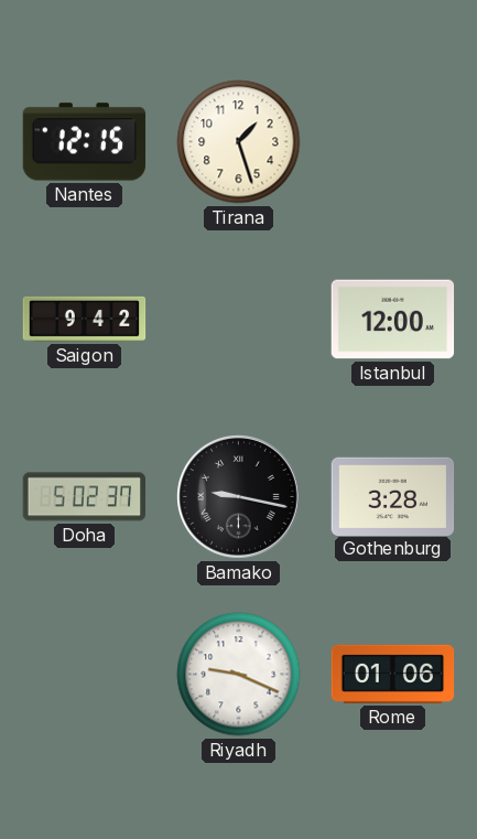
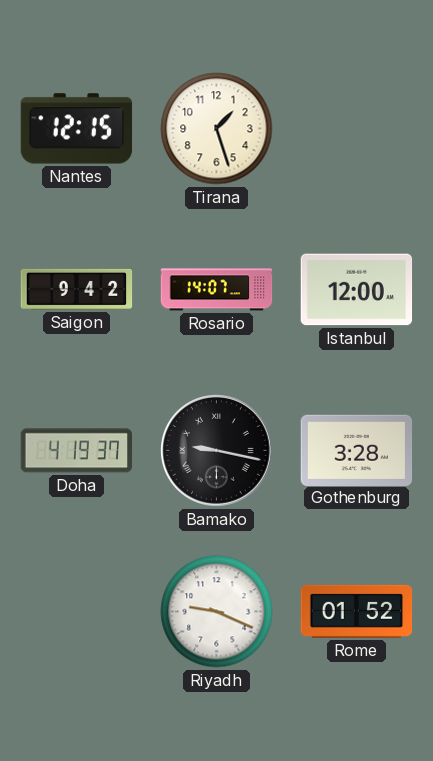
Rosario: none -> 14:07
Doha: 5:02 -> 4:19
Rome: 01:06 -> 01:52
